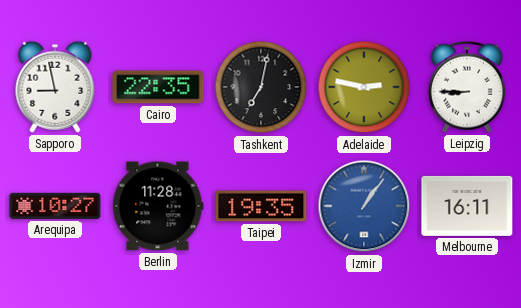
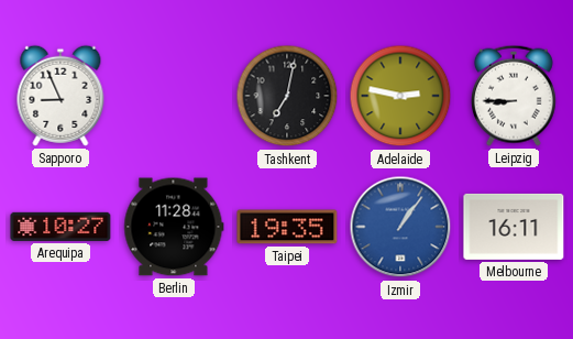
Sapporo: 8:58 -> 8:56
Cairo: 22:35 -> none
